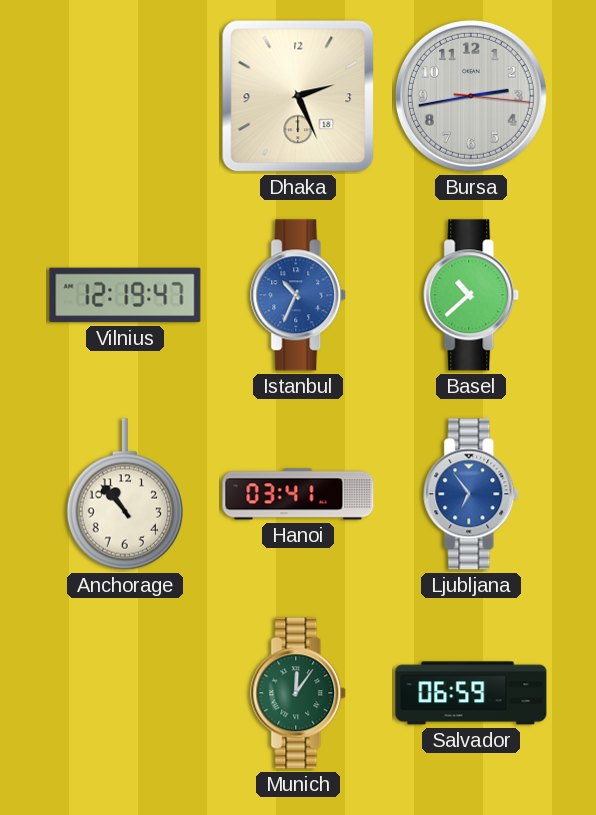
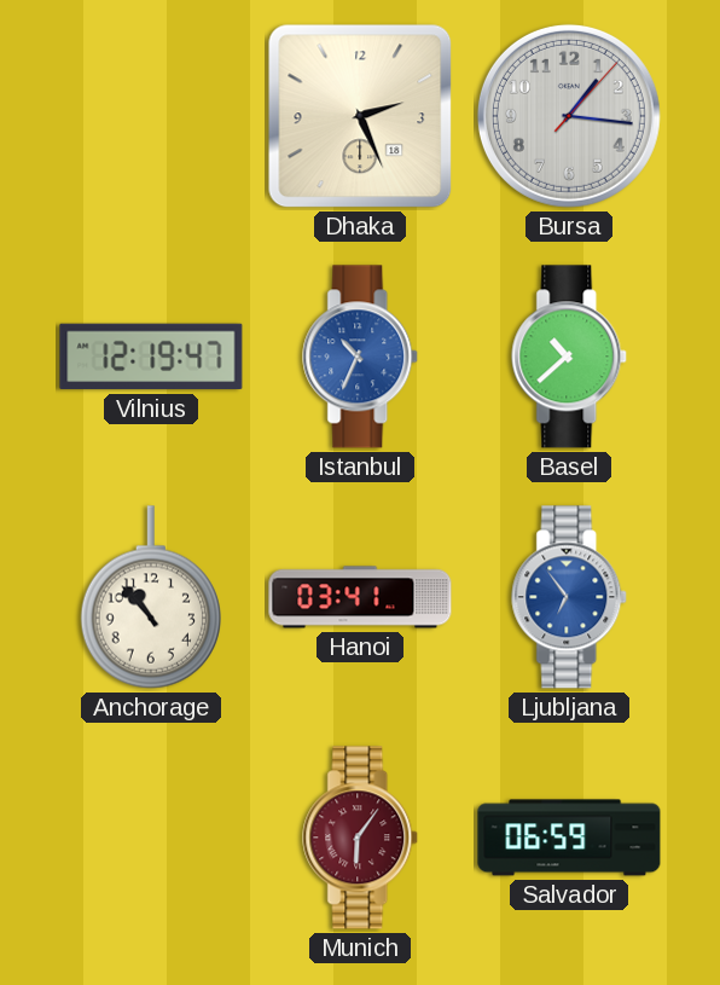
Bursa: 2:43 -> 1:16
Munich: 12:06 -> 6:06
Munich dial: green -> burgundy
